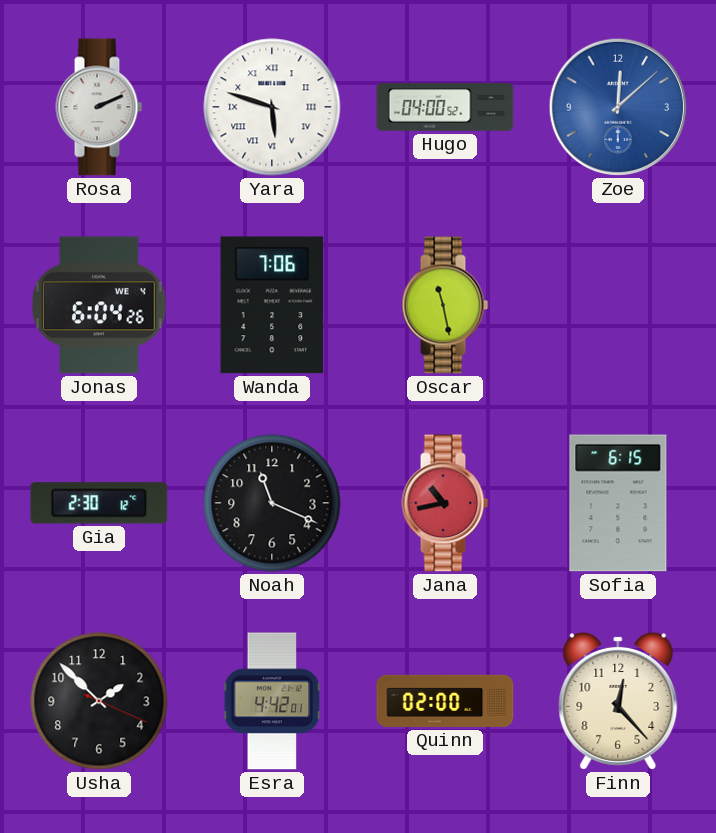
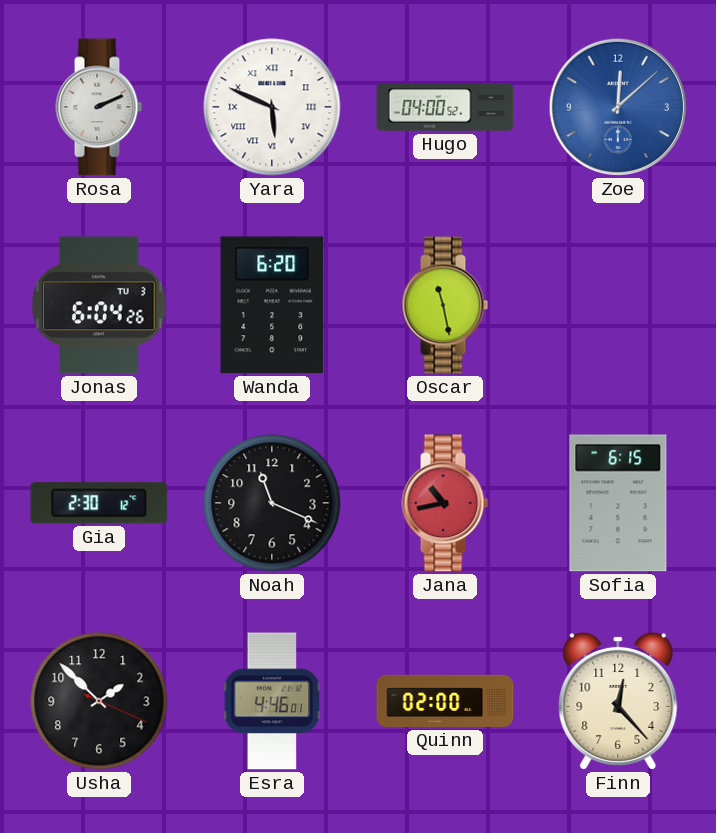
Yara: 5:48 -> 5:49
Jonas date: WE 4 -> TU 3
Wanda: 7:06 -> 6:20
Esra: 4:42 -> 4:46
